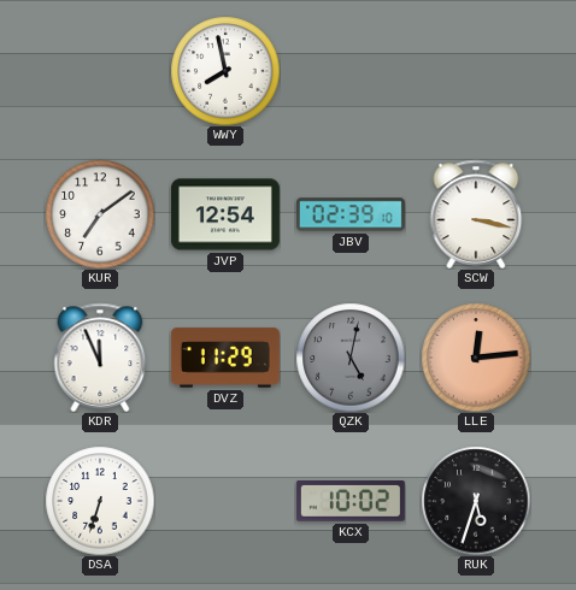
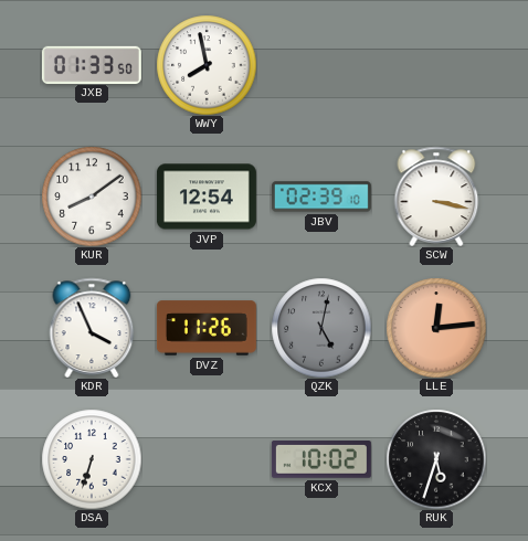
JXB: none -> 01:33
KUR: 7:09 -> 8:09
KDR: 11:56 -> 3:56
DVZ: 11:29 -> 11:26
